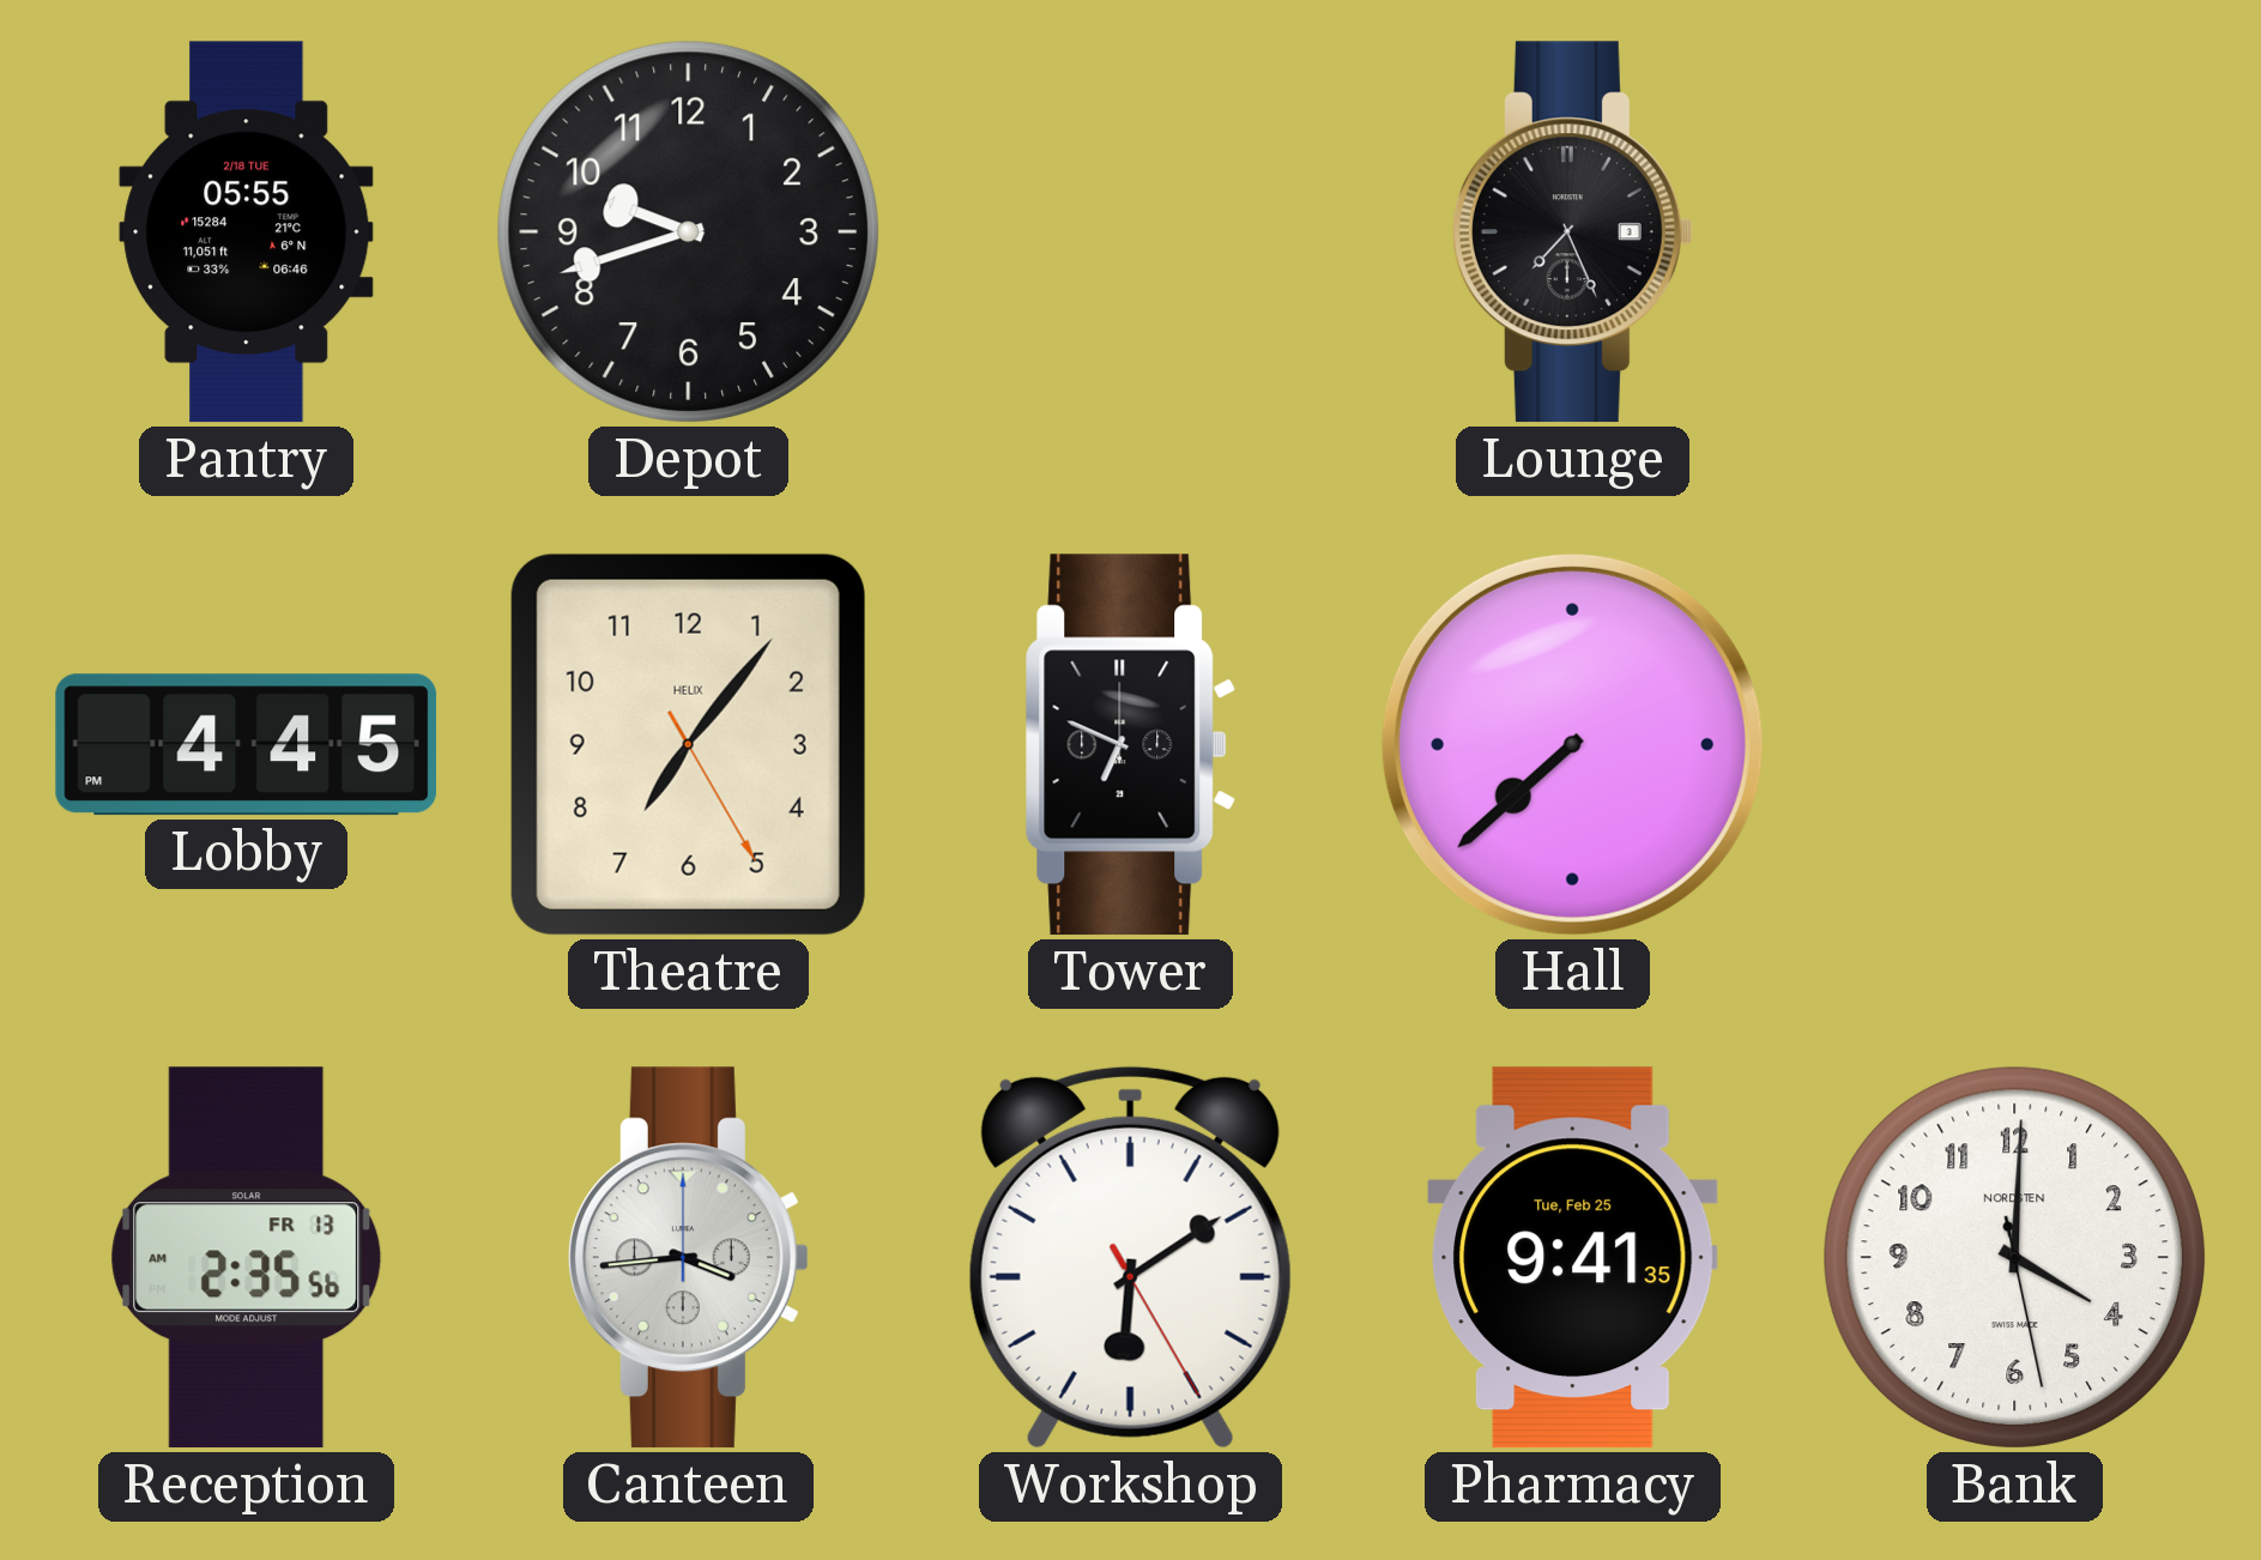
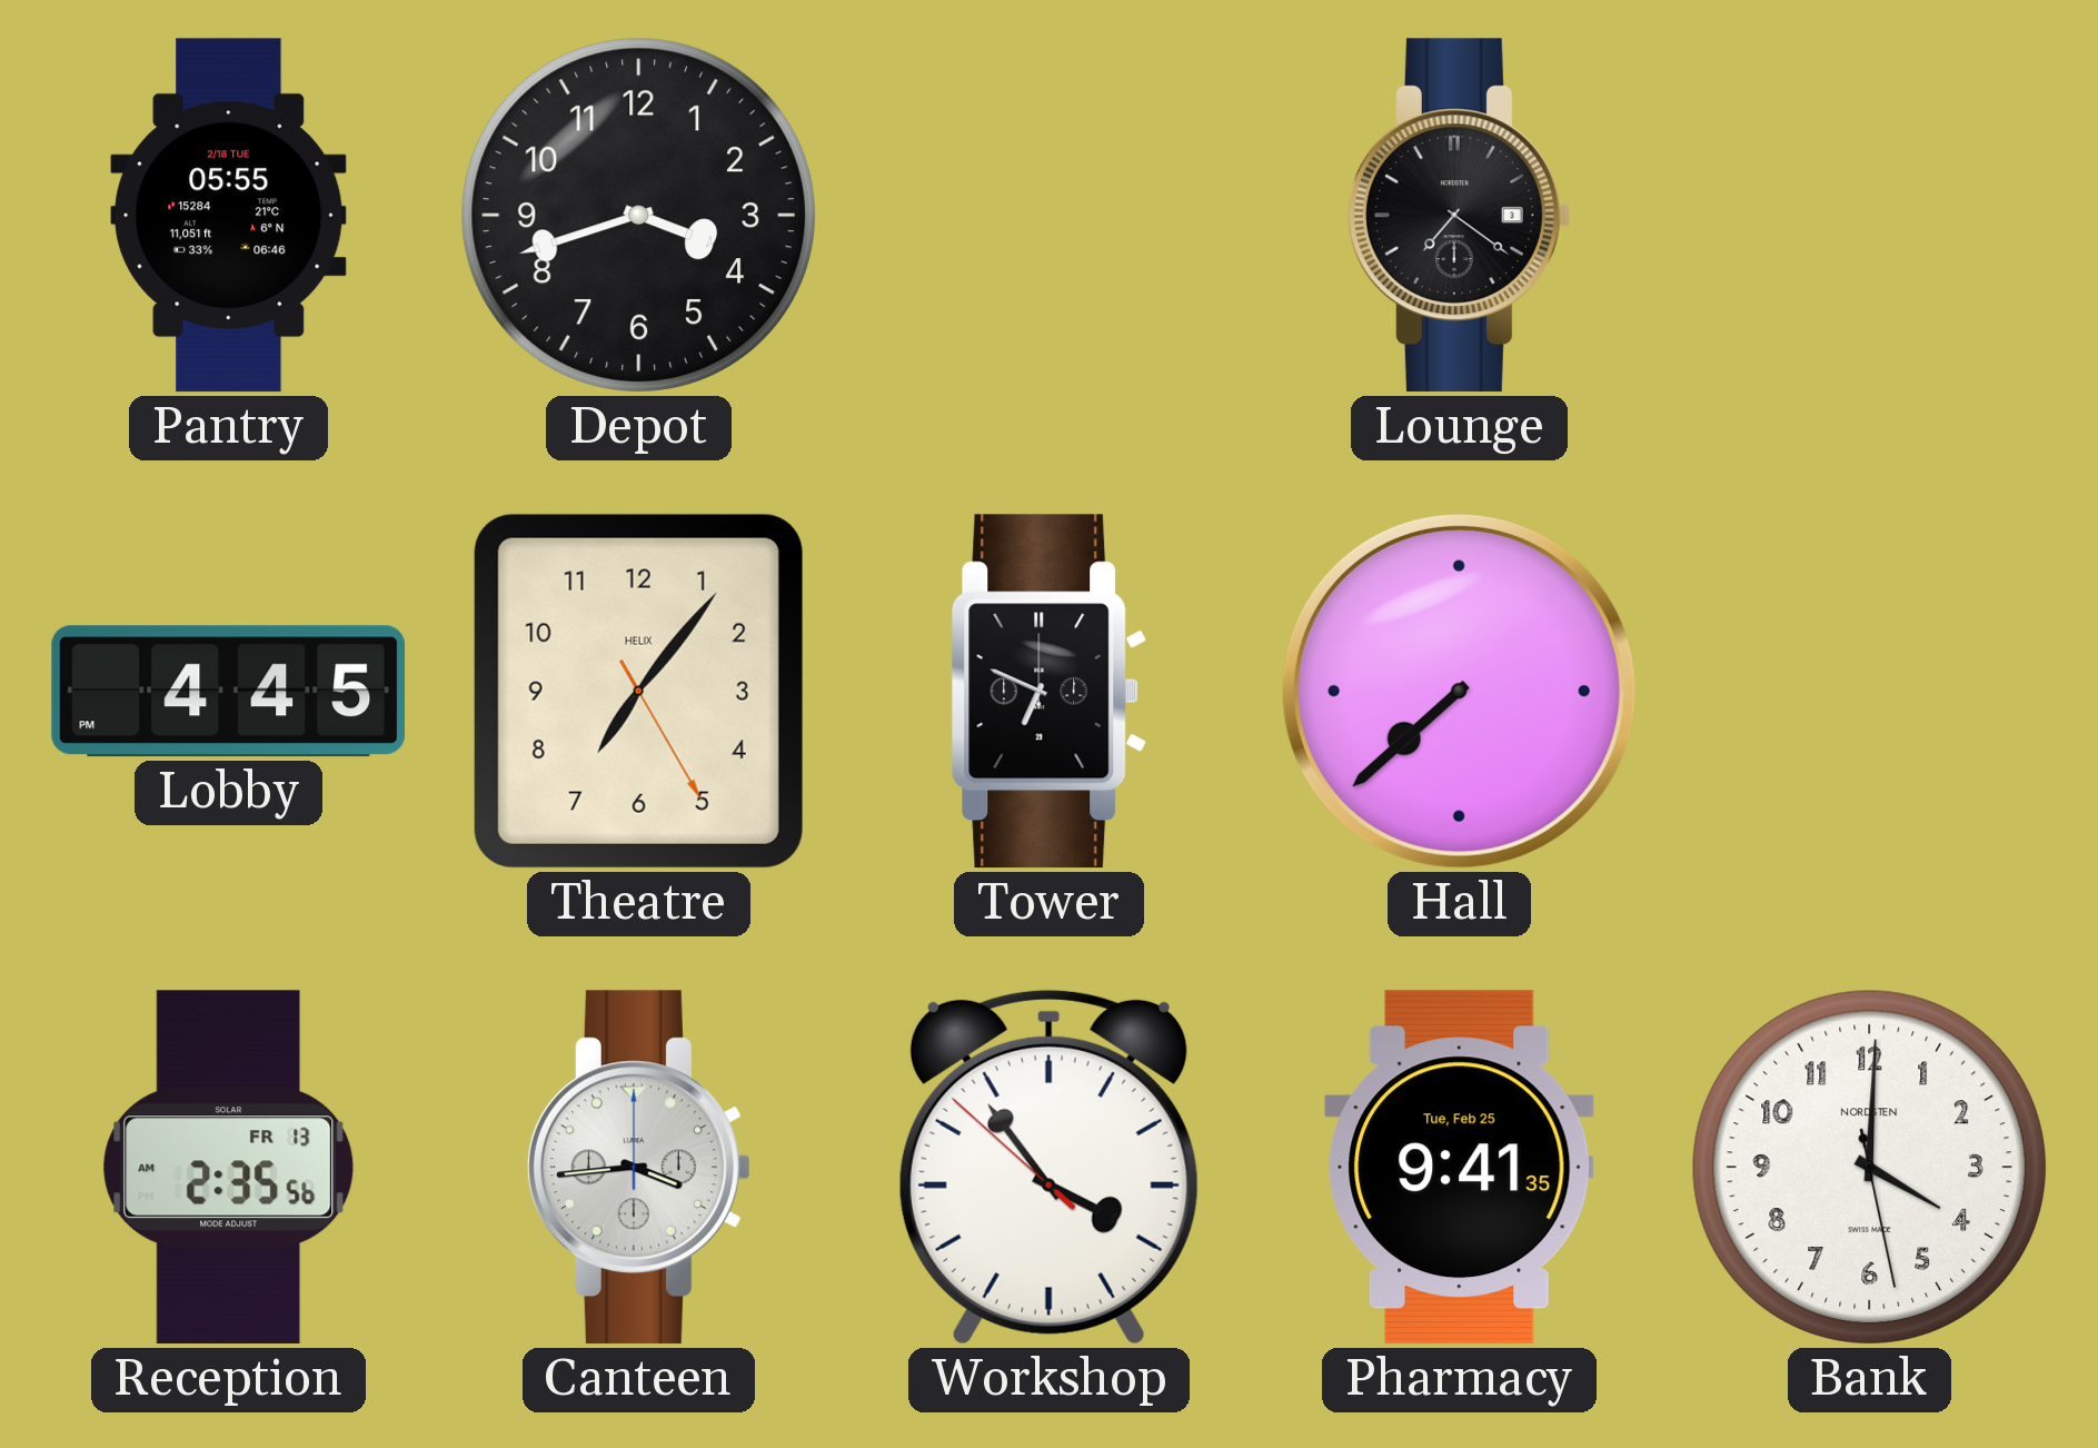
Depot: 9:42 -> 3:42
Lounge: 7:26 -> 7:21
Workshop: 6:09 -> 3:53
